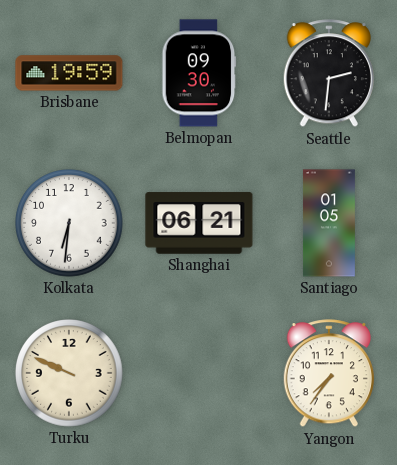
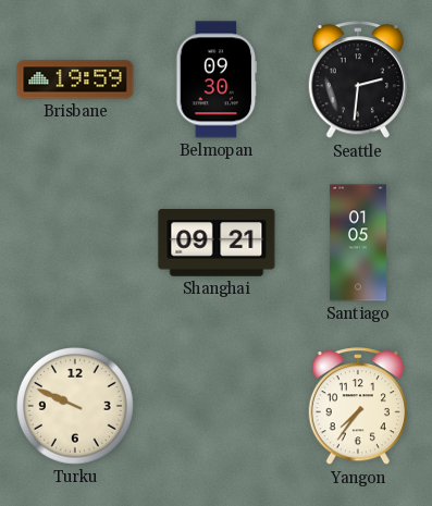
Kolkata: 6:31 -> none
Shanghai: 06:21 -> 09:21
